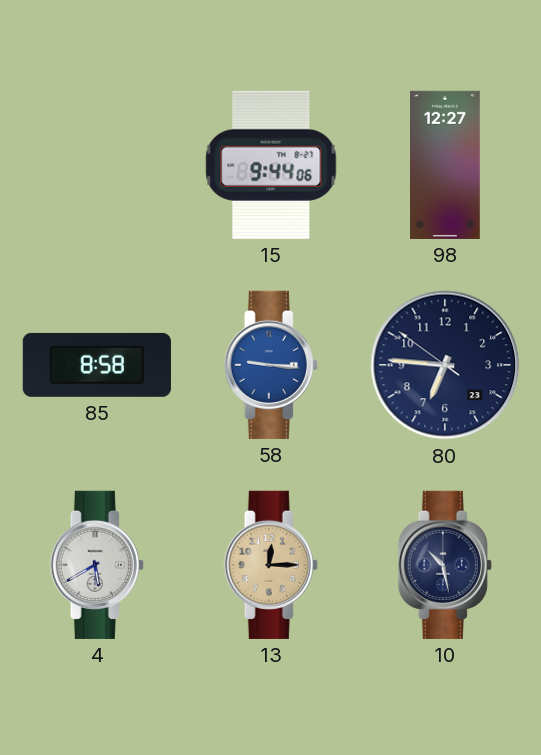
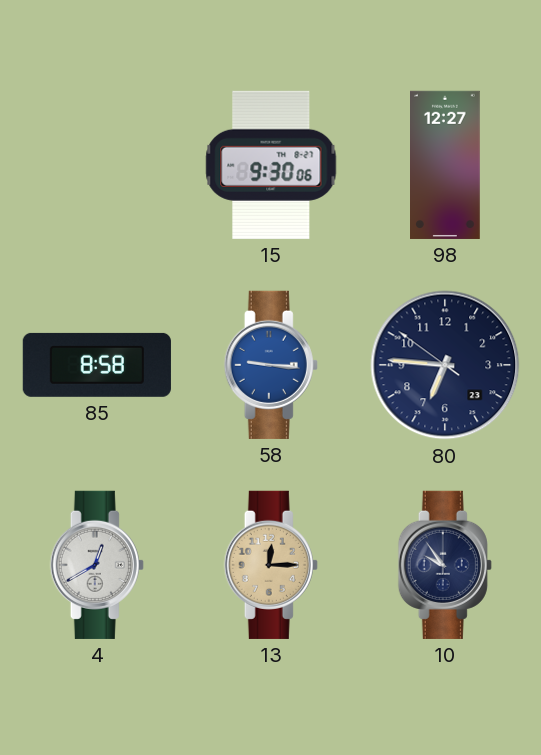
15: 9:44 -> 9:30
4: 5:40 -> 12:40
10: 10:28 -> 9:54
